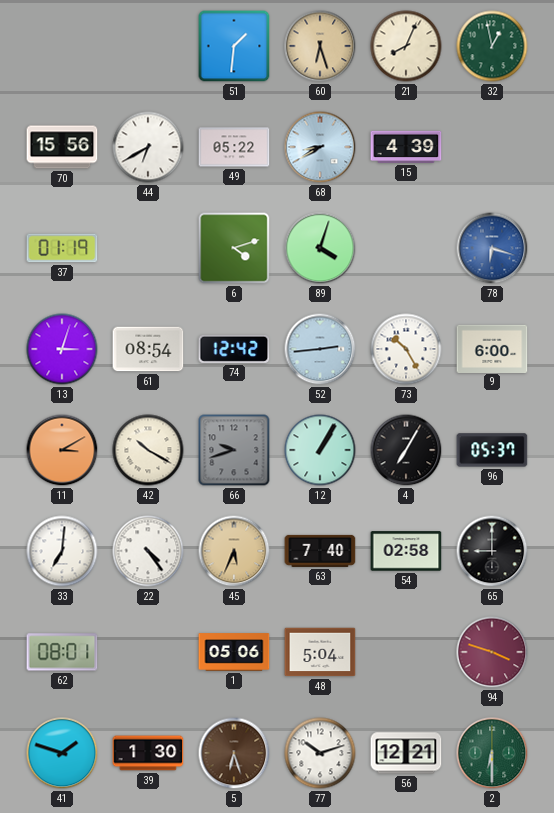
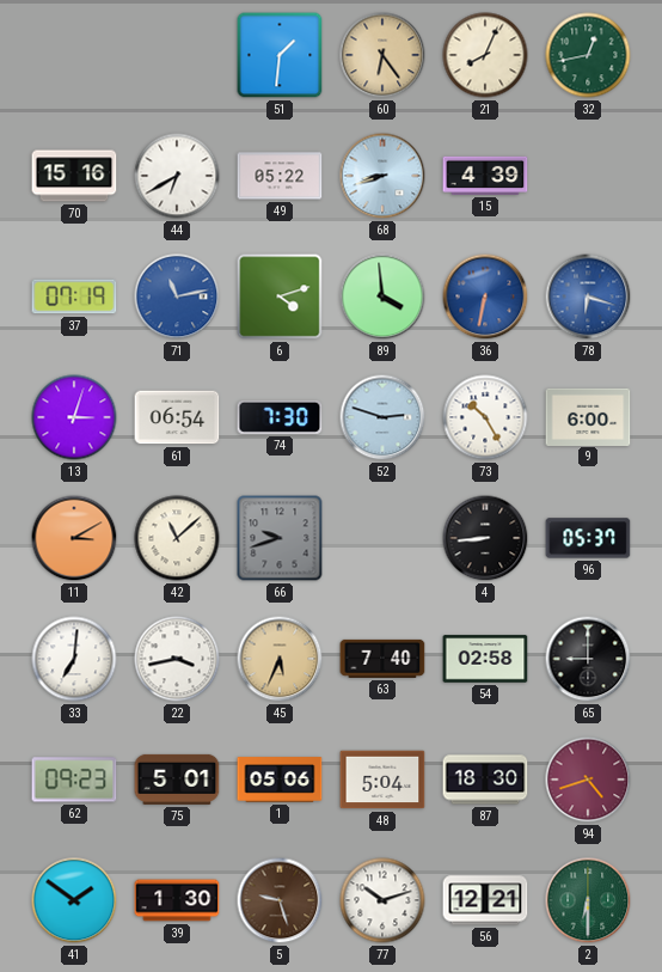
60: 6:27 -> 6:24
32: 12:58 -> 12:43
70: 15:56 -> 15:16
68: 8:40 -> 8:42
37: 01:19 -> 07:19
71: none -> 11:13
89: 4:03 -> 3:59
36: none -> 6:32
61: 08:54 -> 06:54
74: 12:42 -> 7:30
52: 2:44 -> 2:48
42: 10:20 -> 11:08
12: 1:05 -> none
4: 7:05 -> 8:44
22: 4:24 -> 3:43
62: 08:01 -> 09:23
75: none -> 5:01
87: none -> 18:30
94: 3:48 -> 4:42
41: 1:48 -> 1:51
5: 6:27 -> 9:27
